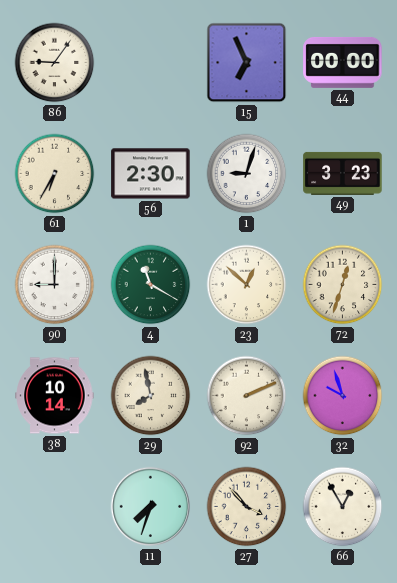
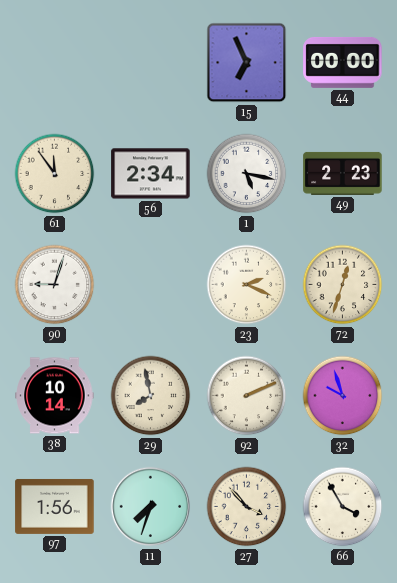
86: 9:06 -> none
61: 6:35 -> 11:54
56: 2:30 -> 2:34
1: 9:03 -> 5:17
49: 3:23 -> 2:23
90: 9:00 -> 9:03
4: 11:20 -> none
23: 12:52 -> 2:19
97: none -> 1:56
66: 12:55 -> 3:55
